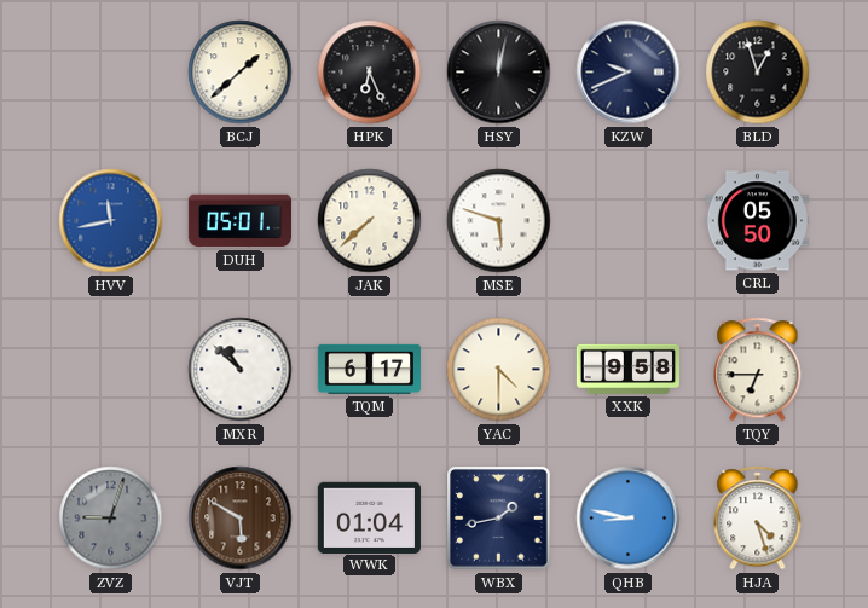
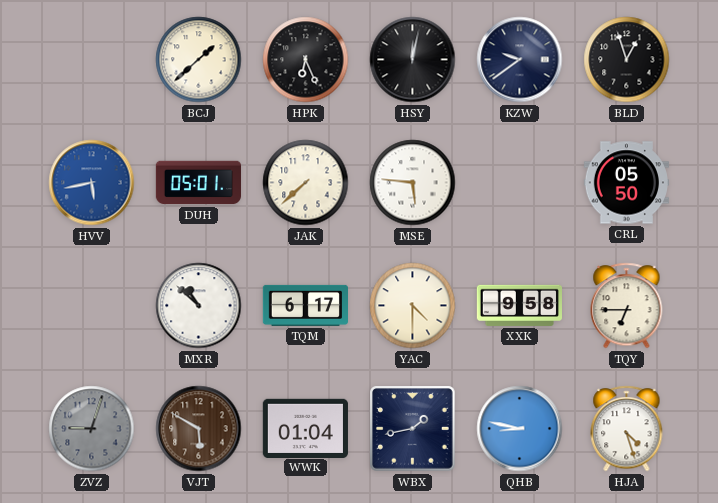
KZW: 9:41 -> 9:39
HVV: 11:43 -> 5:43
MSE: 5:48 -> 5:46
